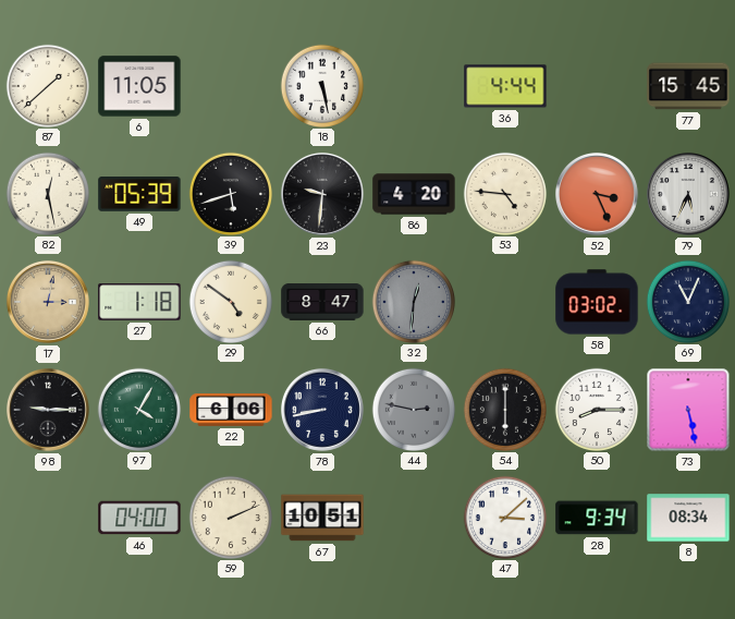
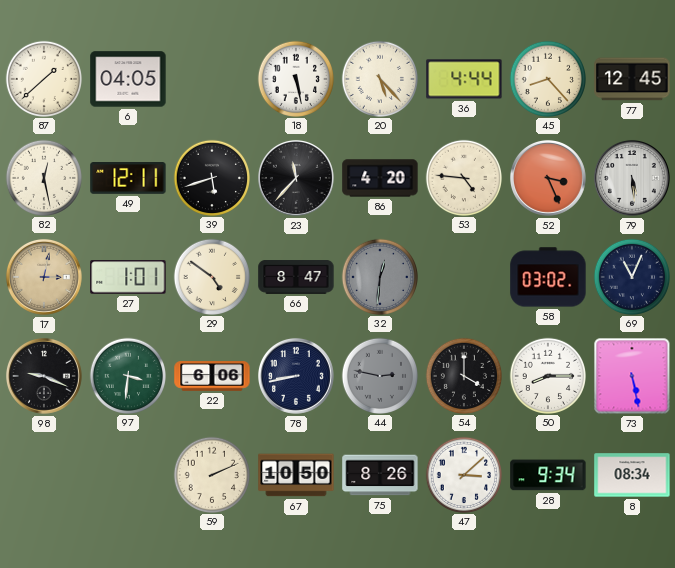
6: 11:05 -> 04:05
20: none -> 5:23
45: none -> 8:23
77: 15:45 -> 12:45
49: 05:39 -> 12:11
23: 9:31 -> 11:37
79: 5:34 -> 5:29
27: 1:18 -> 1:01
98: 9:15 -> 9:19
97: 4:05 -> 3:31
54: 6:00 -> 4:00
46: 04:00 -> none
67: 10:51 -> 10:50
75: none -> 8:26
